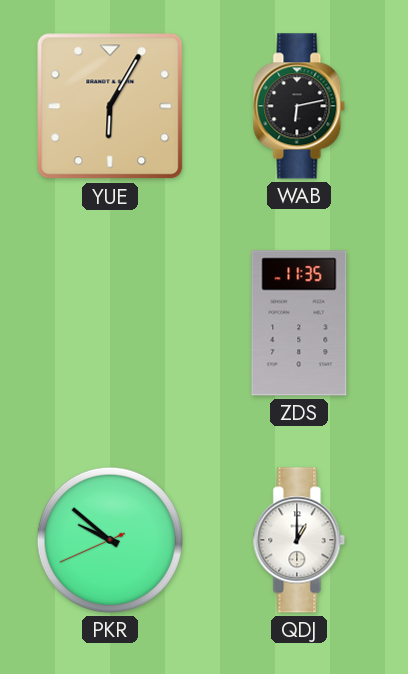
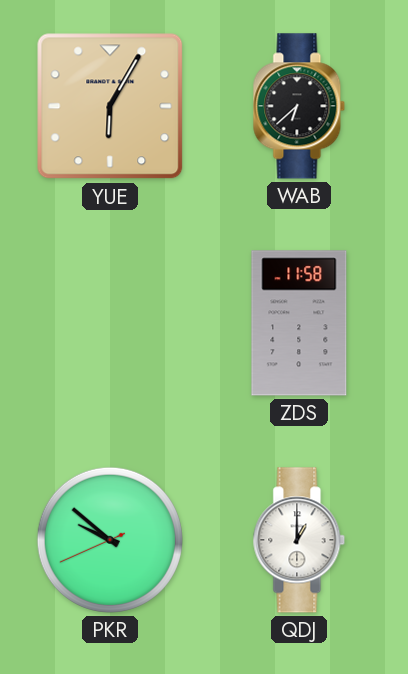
WAB: 6:13 -> 6:38
ZDS: 11:35 -> 11:58
